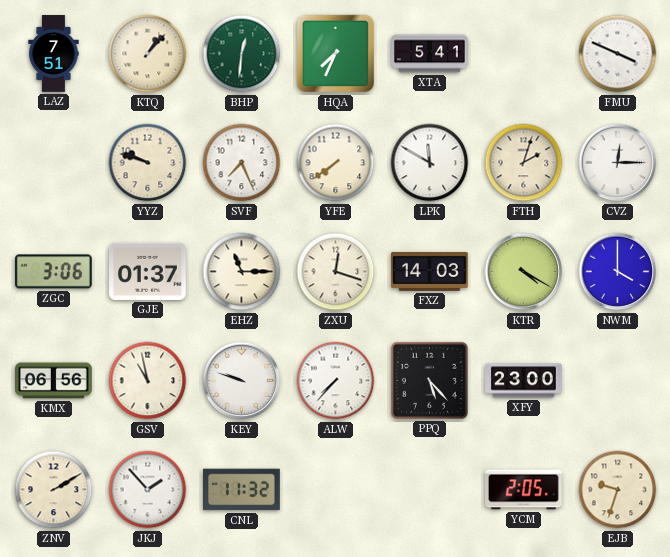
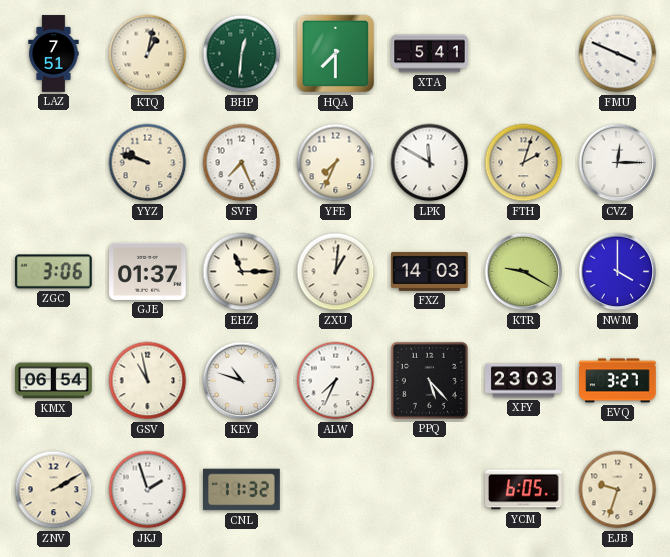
KTQ: 1:07 -> 1:02
HQA: 7:34 -> 7:30
YFE: 7:39 -> 7:34
ZXU: 12:18 -> 1:01
KTR: 4:20 -> 9:20
KMX: 06:56 -> 06:54
KEY: 9:48 -> 10:48
ALW: 7:37 -> 7:34
XFY: 23:00 -> 23:03
EVQ: none -> 3:27
JKJ: 1:53 -> 1:57
YCM: 2:05 -> 6:05
